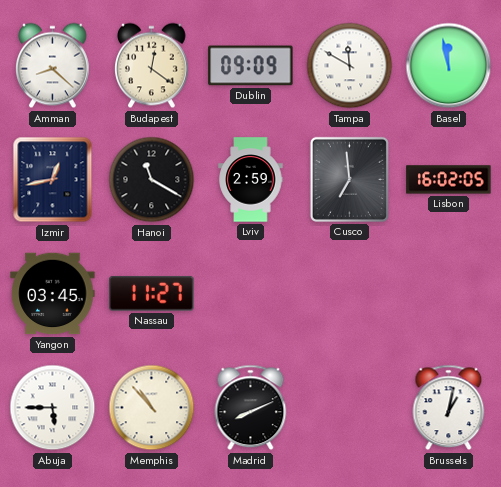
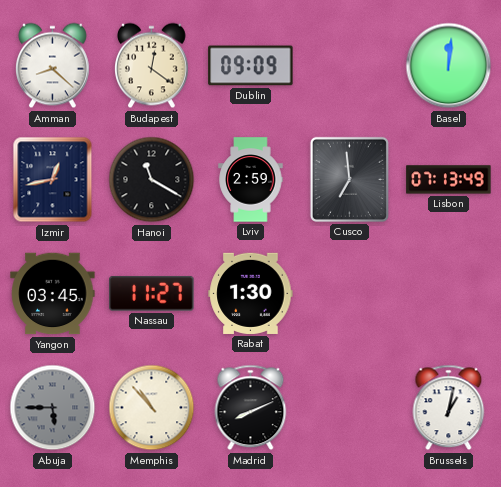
Tampa: 11:50 -> none
Basel: 11:58 -> 12:01
Lisbon: 16:02 -> 07:13
Rabat: none -> 1:30
Abuja dial: white -> grey
